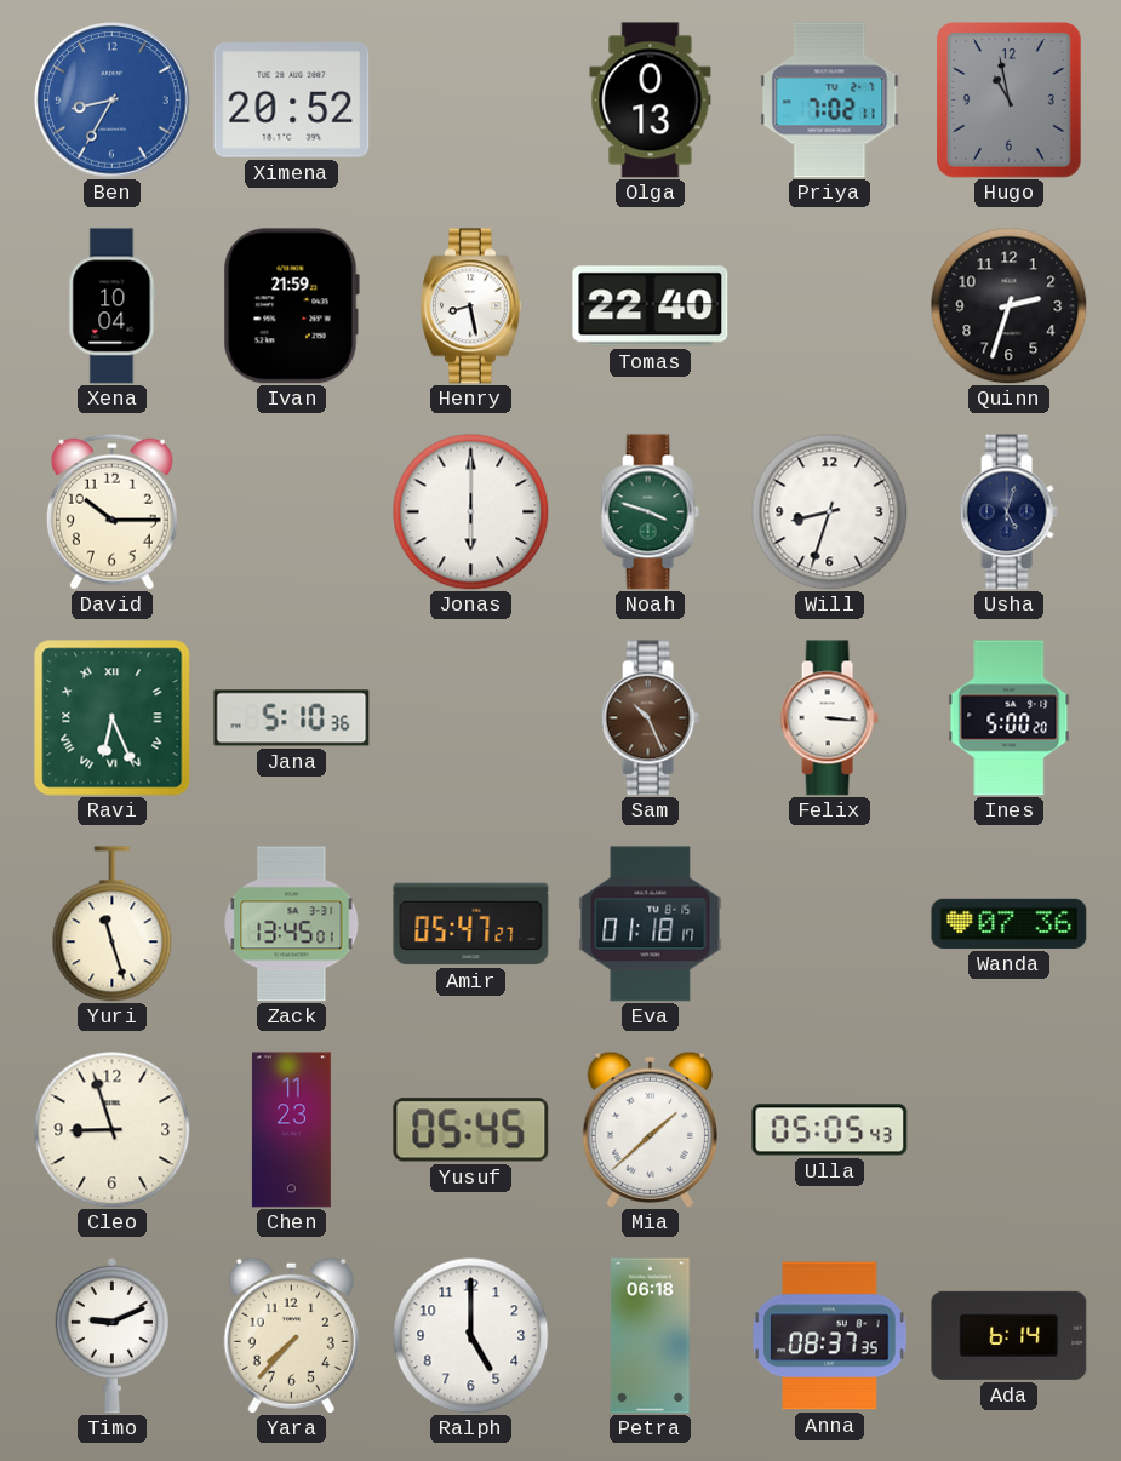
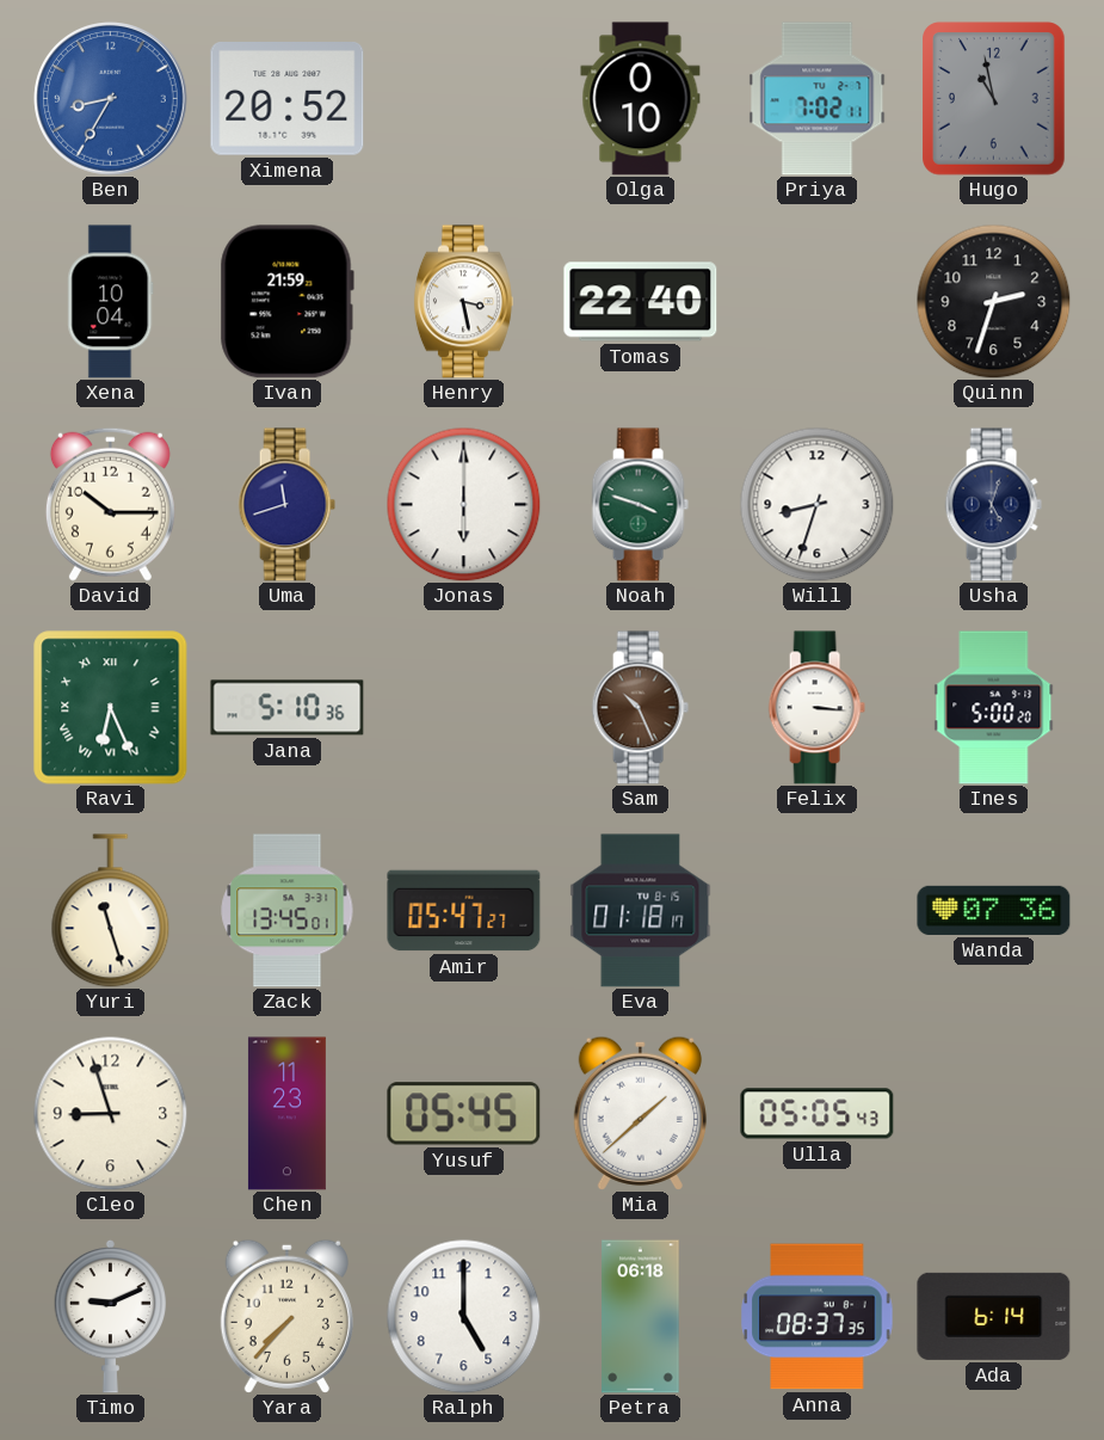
Olga: 0:13 -> 0:10
Henry: 8:28 -> 3:28
Uma: none -> 11:42
